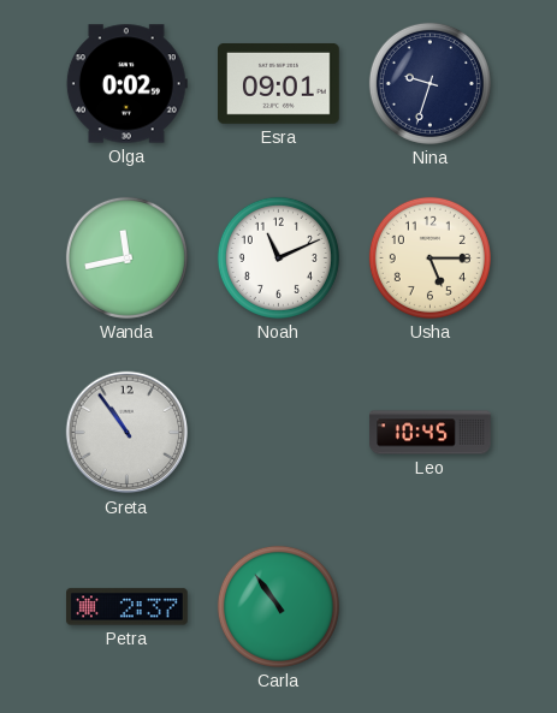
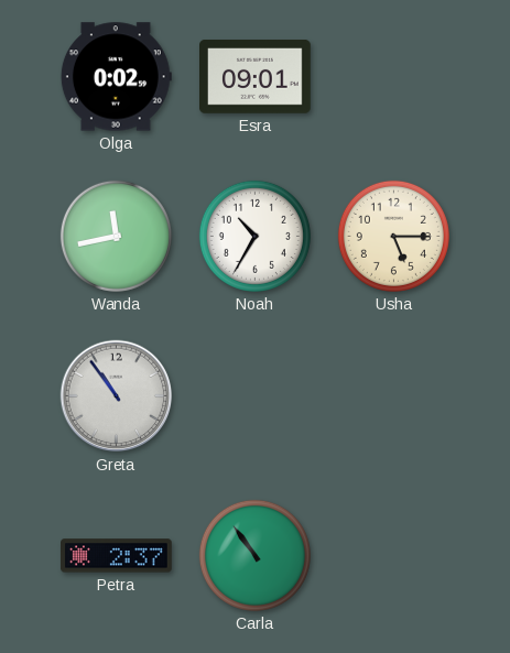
Nina: 9:33 -> none
Noah: 11:11 -> 10:35
Leo: 10:45 -> none
